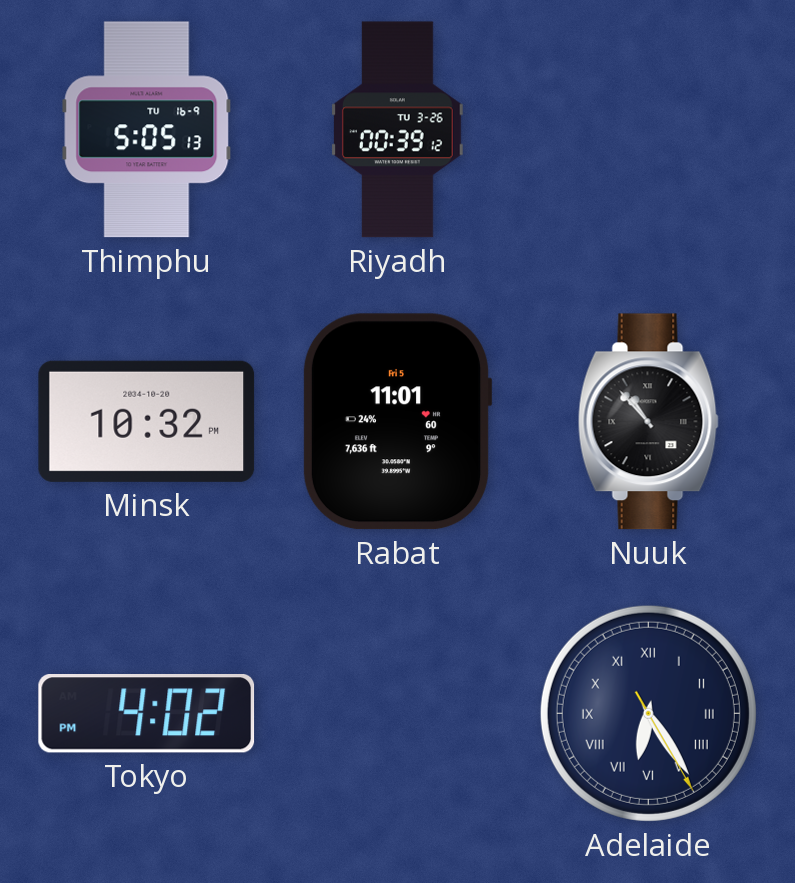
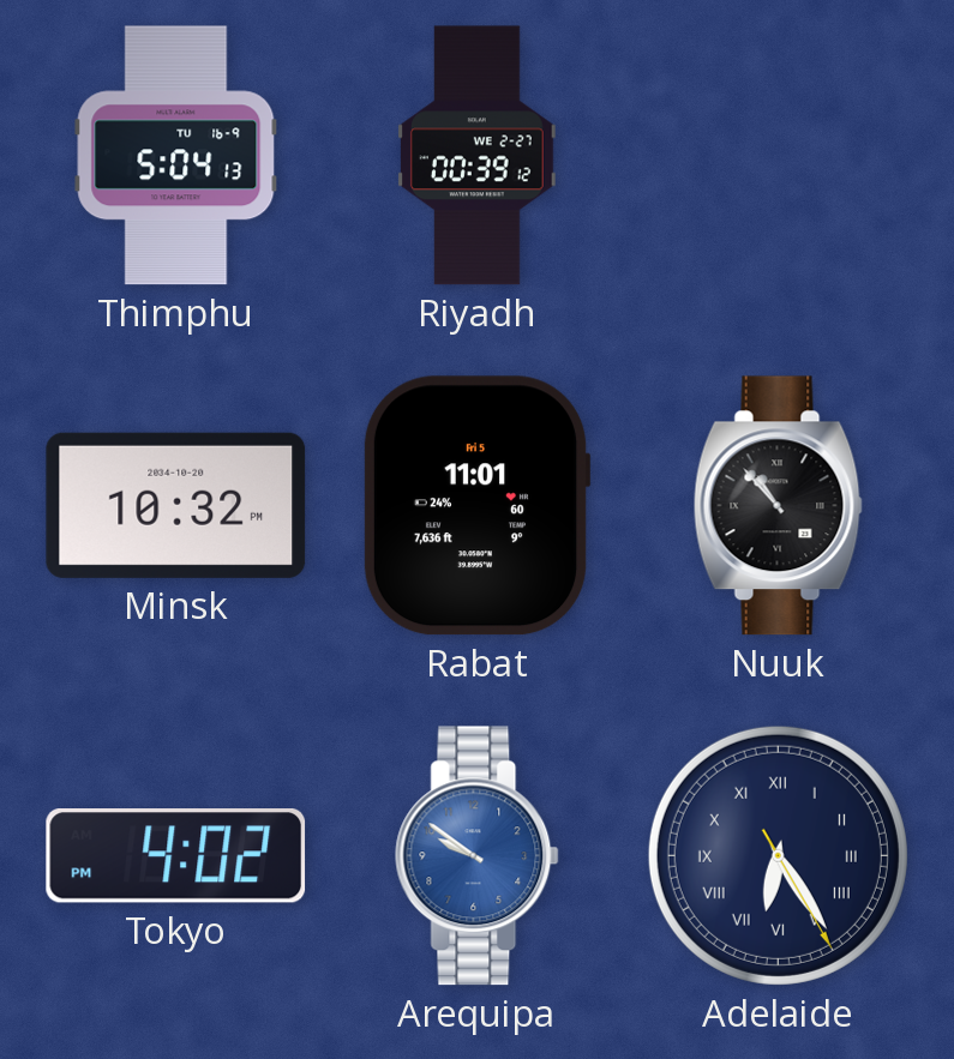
Thimphu: 5:05 -> 5:04
Riyadh date: TU 3-26 -> WE 2-27
Arequipa: none -> 9:51
